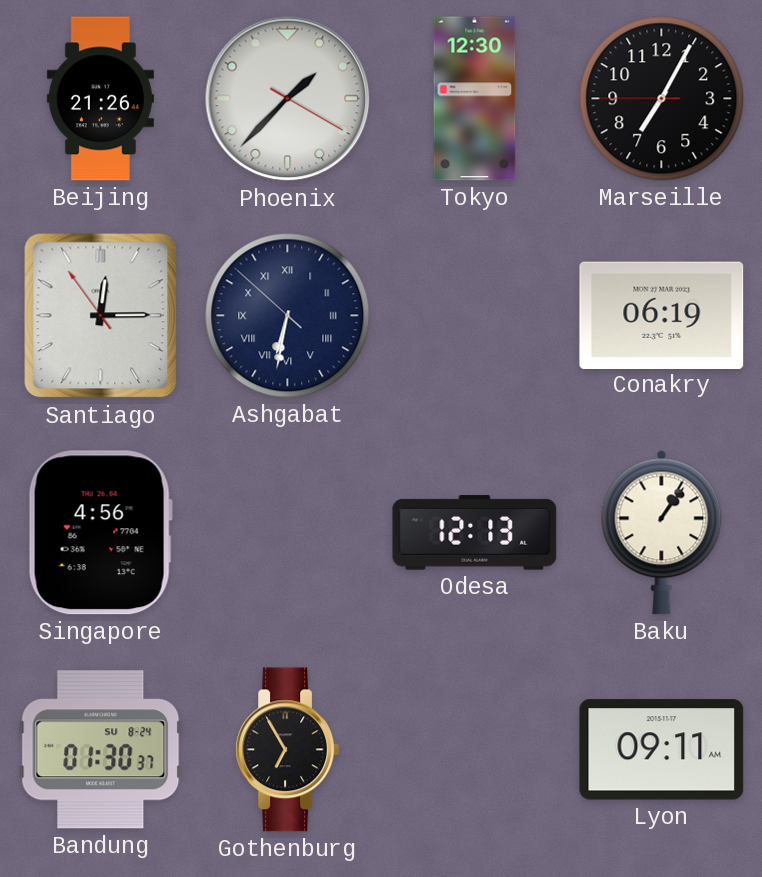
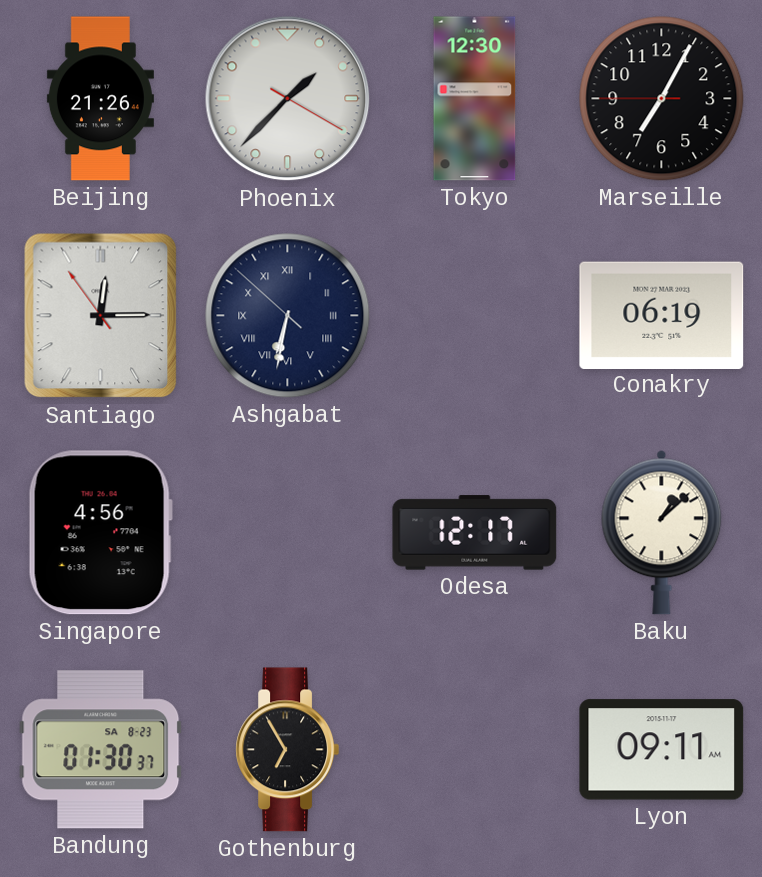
Odesa: 12:13 -> 12:17
Baku: 1:06 -> 1:08
Bandung date: SU 8-24 -> SA 8-23
